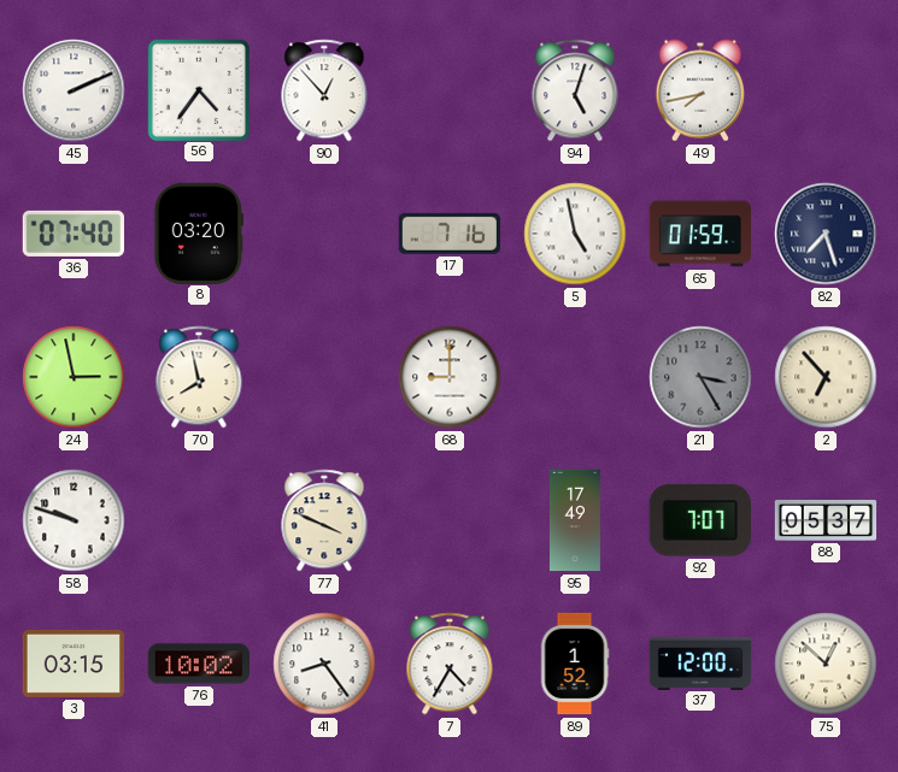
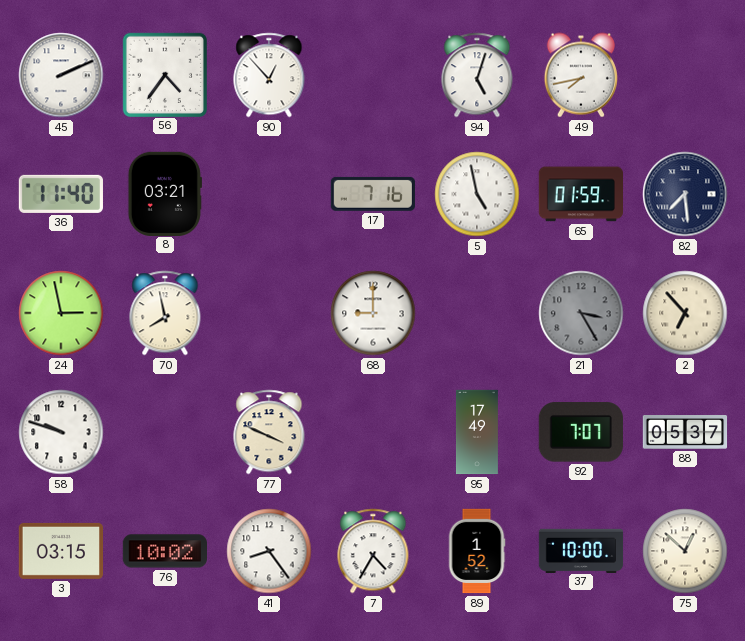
36: 07:40 -> 11:40
8: 03:20 -> 03:21
82: 7:27 -> 7:29
37: 12:00 -> 10:00
